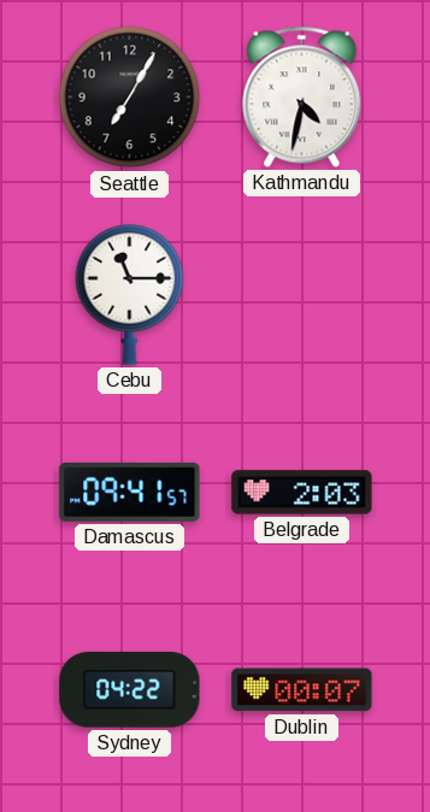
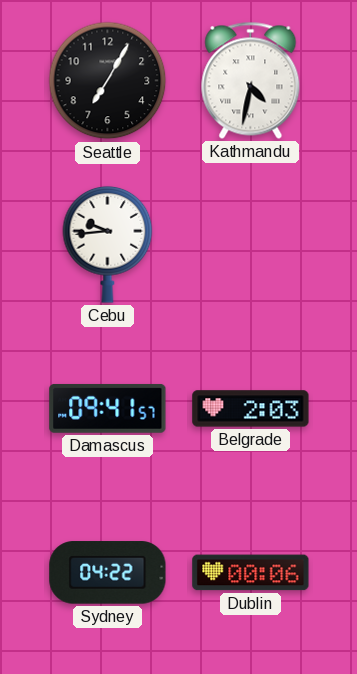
Cebu: 11:15 -> 9:44
Dublin: 00:07 -> 00:06
